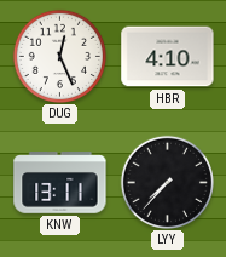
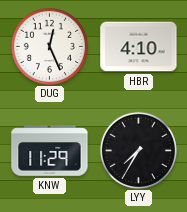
KNW: 13:11 -> 11:29
LYY: 7:37 -> 7:35
